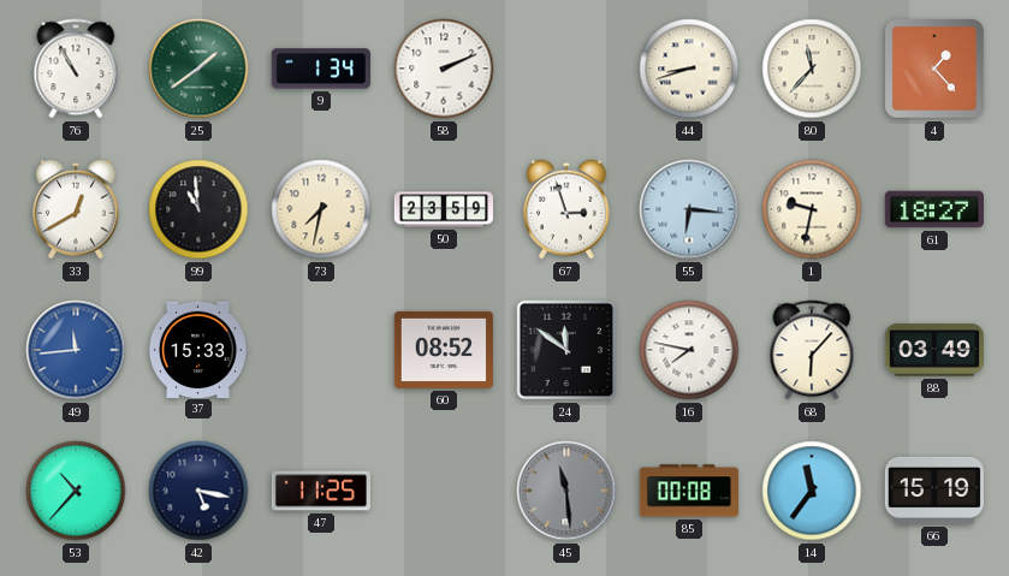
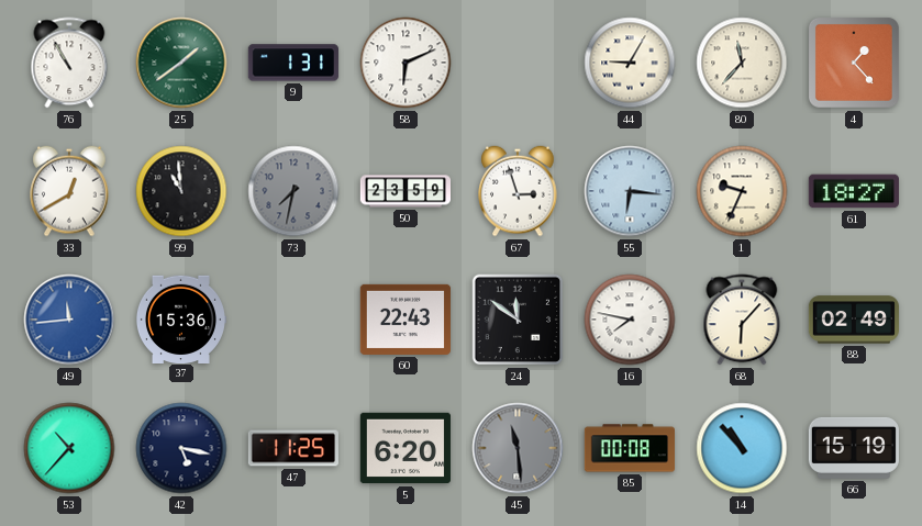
9: 1:34 -> 1:31
58: 2:11 -> 6:11
44: 8:42 -> 9:05
73 dial: cream -> grey
1: 9:32 -> 9:34
37: 15:33 -> 15:36
60: 08:52 -> 22:43
88: 03:49 -> 02:49
5: none -> 6:20
14: 11:36 -> 10:53
